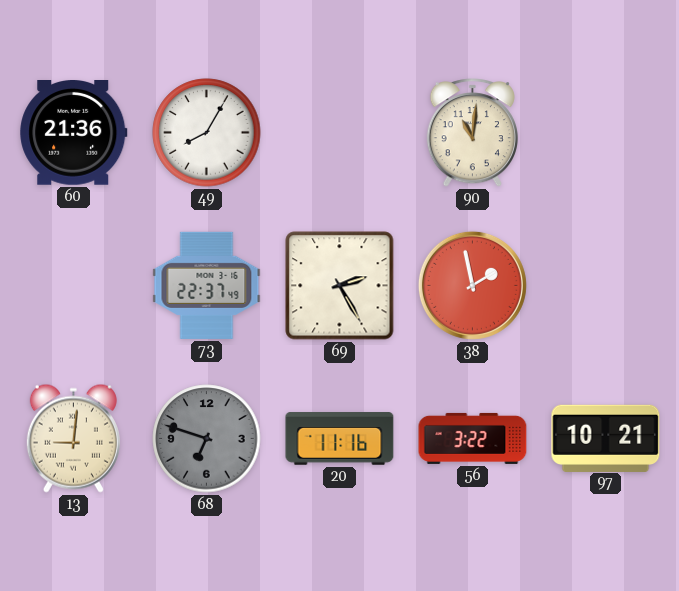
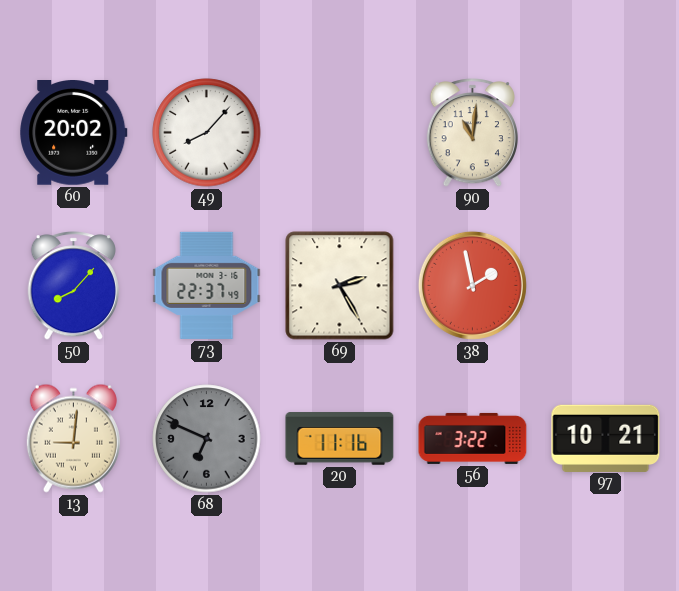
60: 21:36 -> 20:02
49: 8:05 -> 8:07
50: none -> 8:07
68: 6:48 -> 6:49
